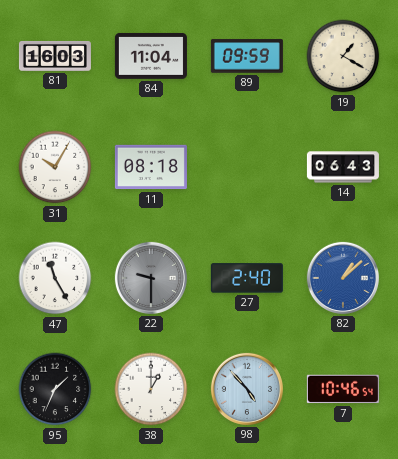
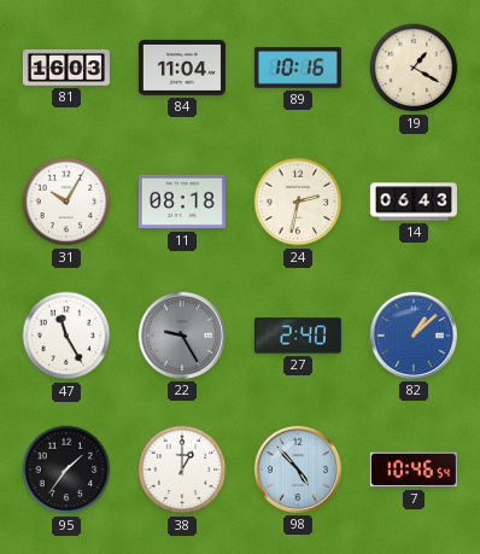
89: 09:59 -> 10:16
24: none -> 2:32
22: 9:30 -> 9:25
95: 1:34 -> 1:36
